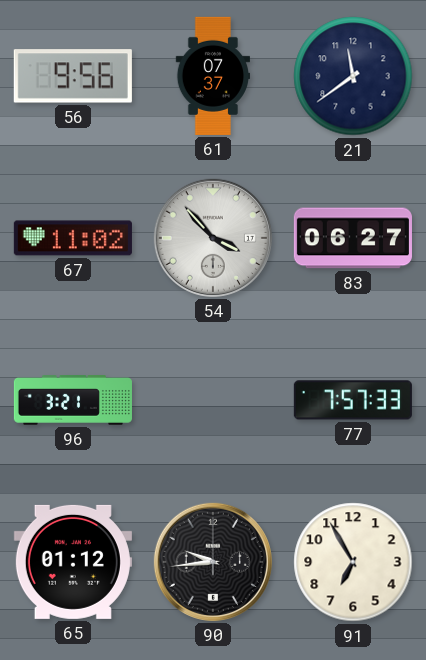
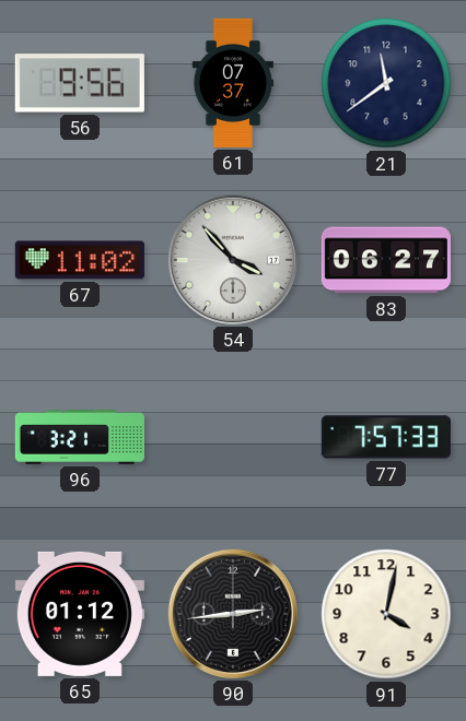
90: 9:44 -> 2:44
91: 6:55 -> 4:02
